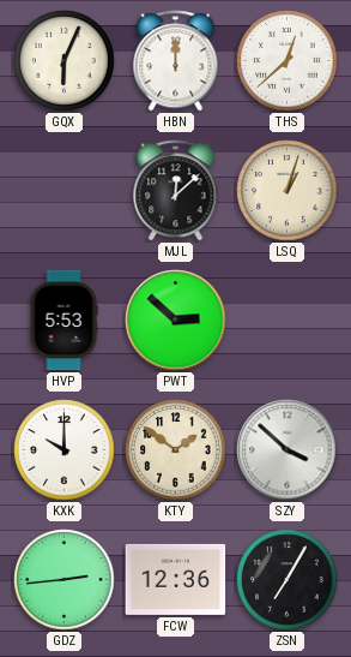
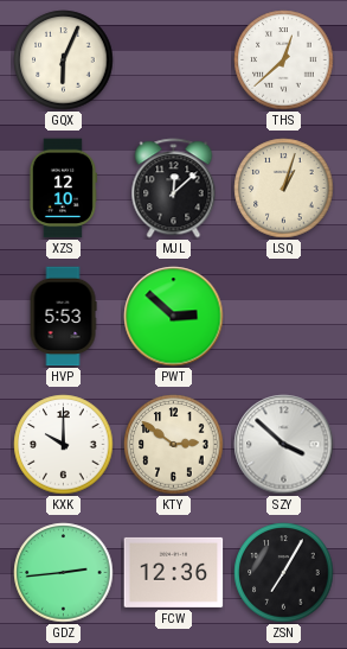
HBN: 12:00 -> none
XZS: none -> 12:10
KTY: 1:51 -> 2:51
